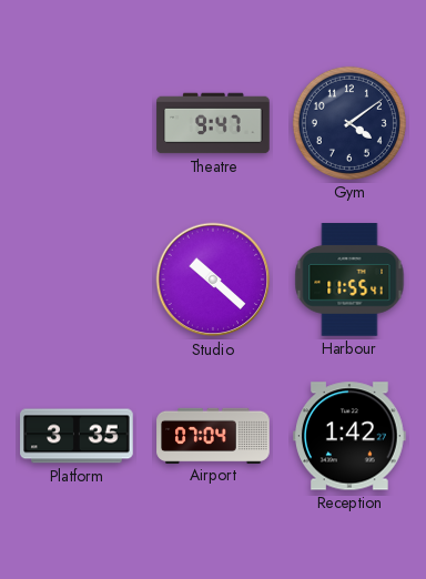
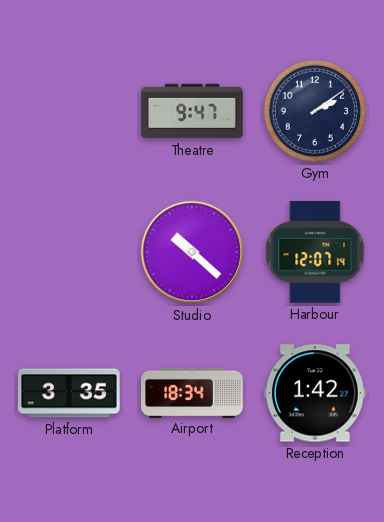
Gym: 4:09 -> 2:09
Harbour: 11:55 -> 12:07
Airport: 07:04 -> 18:34
